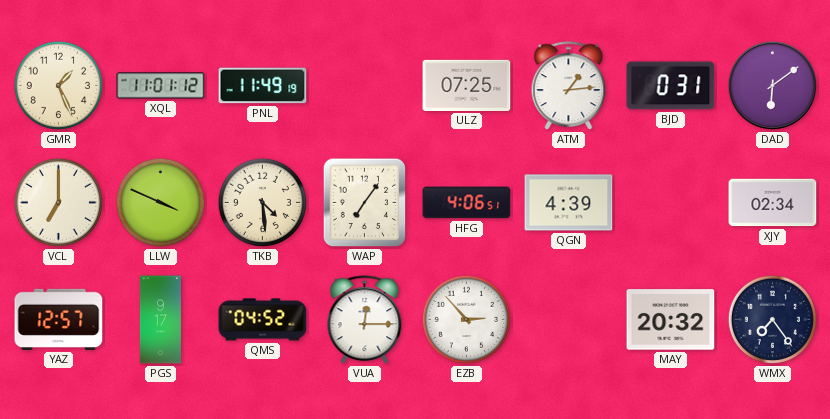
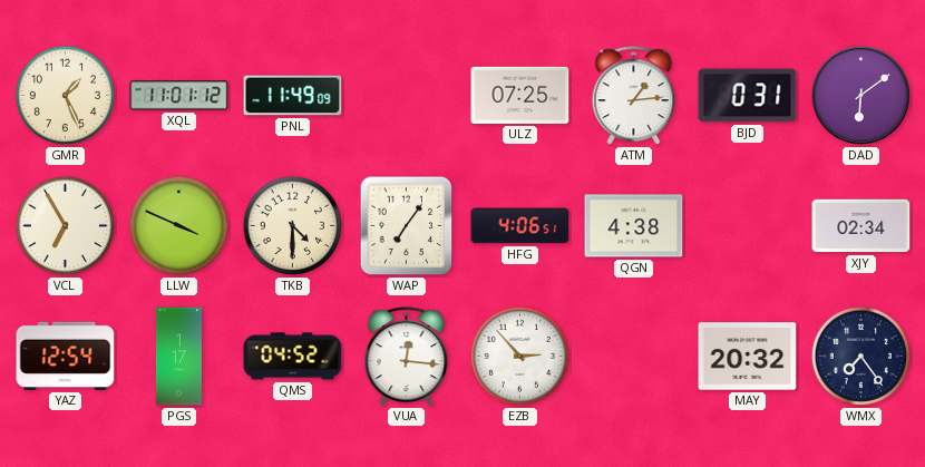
PNL: 11:49:19 -> 11:49:09
VCL: 7:00 -> 6:55
TKB: 4:29 -> 4:30
QGN: 4:39 -> 4:38
YAZ: 12:57 -> 12:54
PGS: 9:17 -> 1:17
VUA: 12:15 -> 12:16
